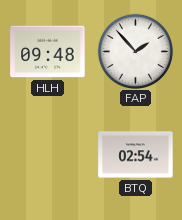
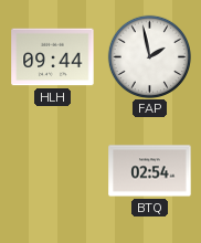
HLH: 09:48 -> 09:44
FAP: 1:53 -> 1:58
